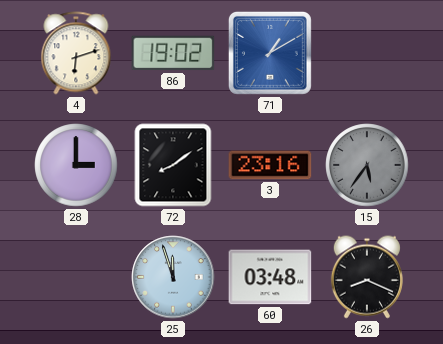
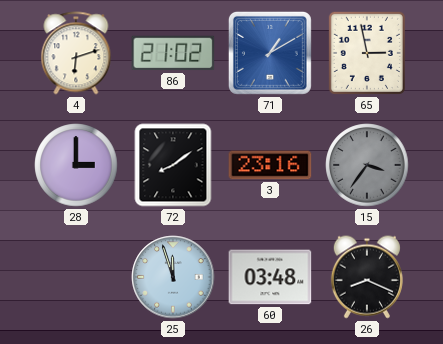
86: 19:02 -> 21:02
65: none -> 2:58
15: 5:36 -> 3:36
